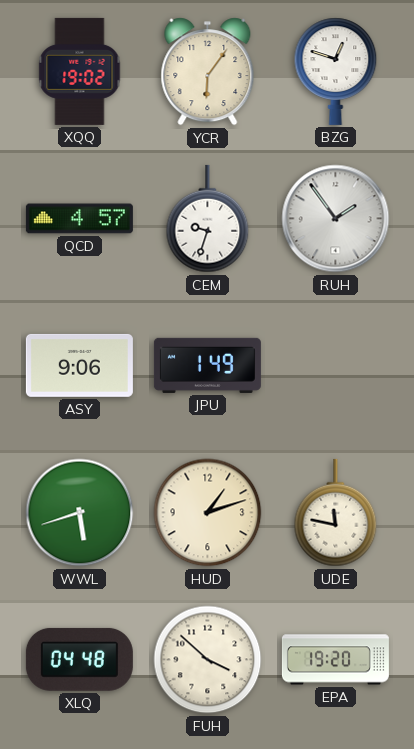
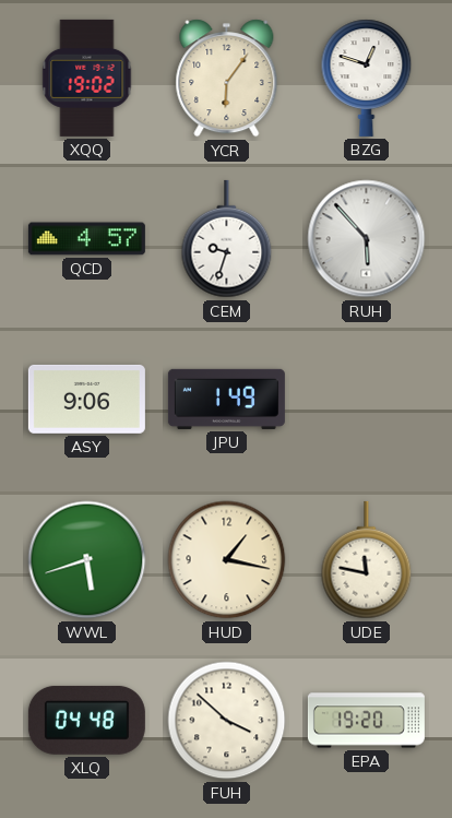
RUH: 1:54 -> 5:53
HUD: 1:12 -> 1:17
